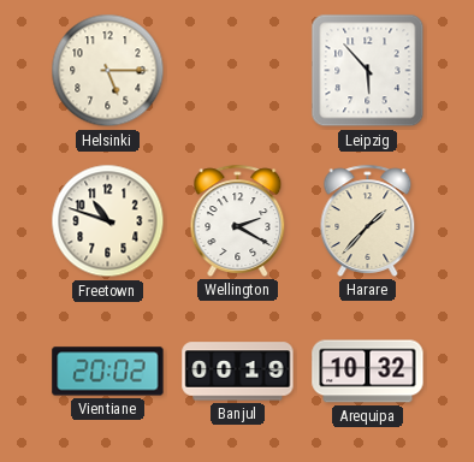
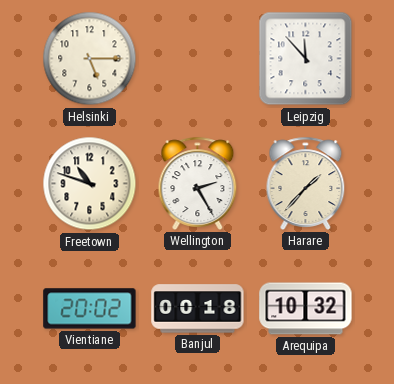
Leipzig: 5:53 -> 11:53
Wellington: 2:20 -> 2:25
Banjul: 00:19 -> 00:18
